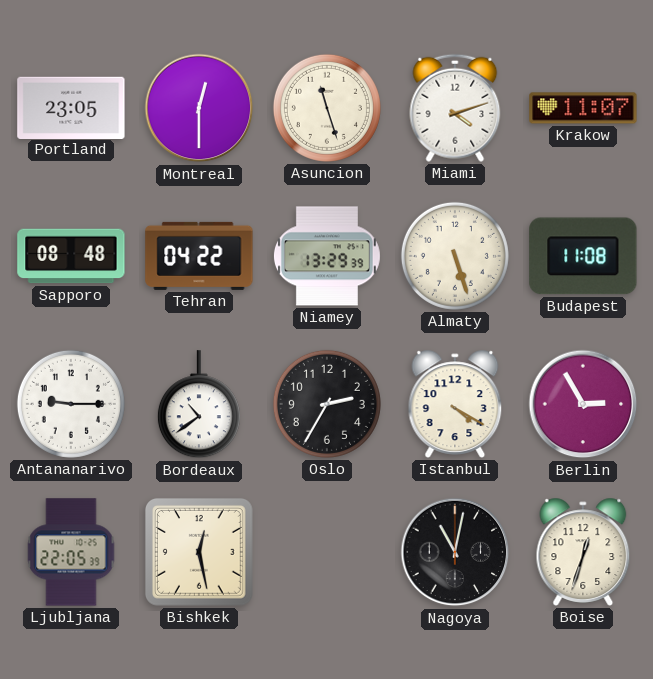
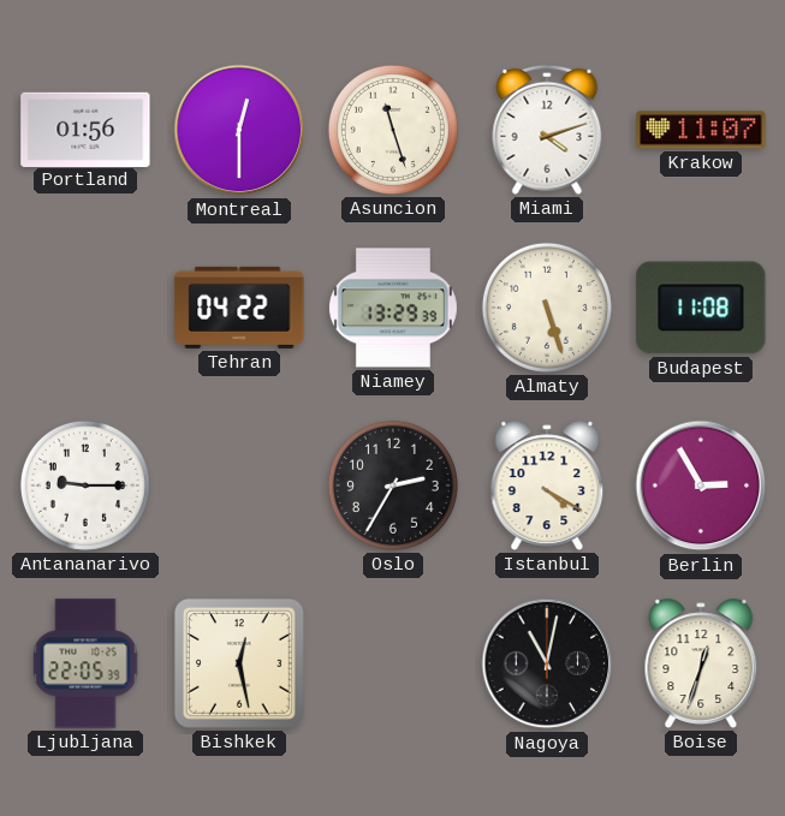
Portland: 23:05 -> 01:56
Sapporo: 08:48 -> none
Bordeaux: 10:39 -> none
